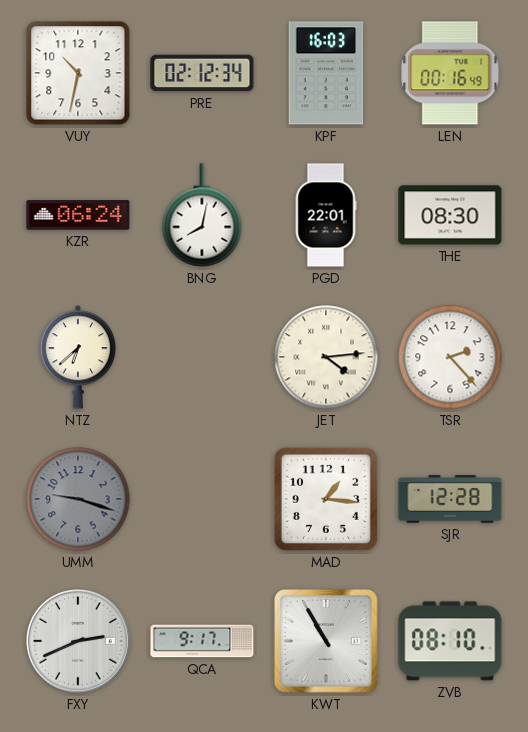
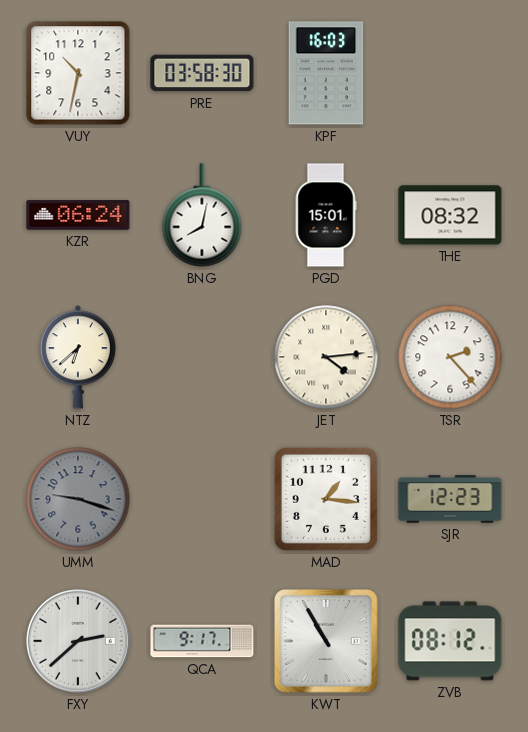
PRE: 02:12 -> 03:58
LEN: 00:16 -> none
PGD: 22:01 -> 15:01
THE: 08:30 -> 08:32
SJR: 12:28 -> 12:23
FXY: 2:41 -> 2:38
ZVB: 08:10 -> 08:12
